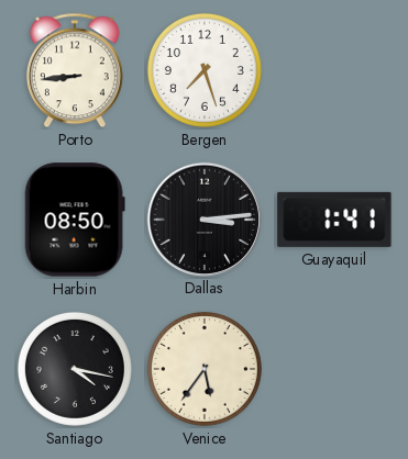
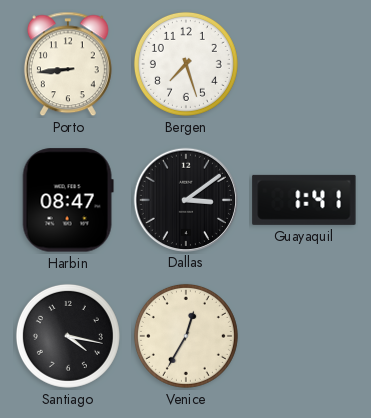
Harbin: 08:50 -> 08:47
Dallas: 3:14 -> 3:09
Venice: 5:36 -> 12:35
